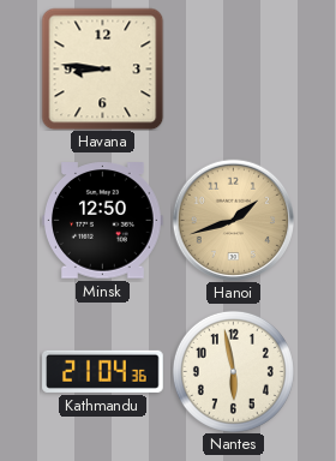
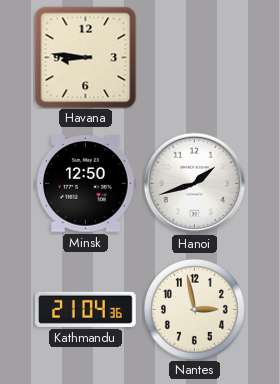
Hanoi dial: champagne -> white
Nantes: 5:58 -> 2:58
